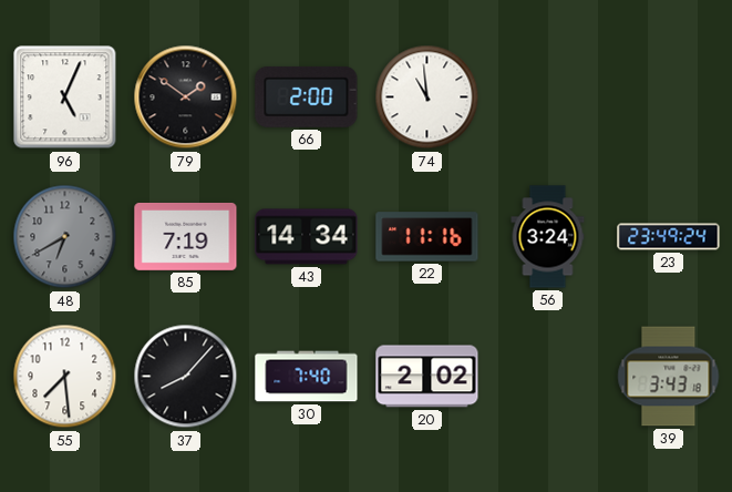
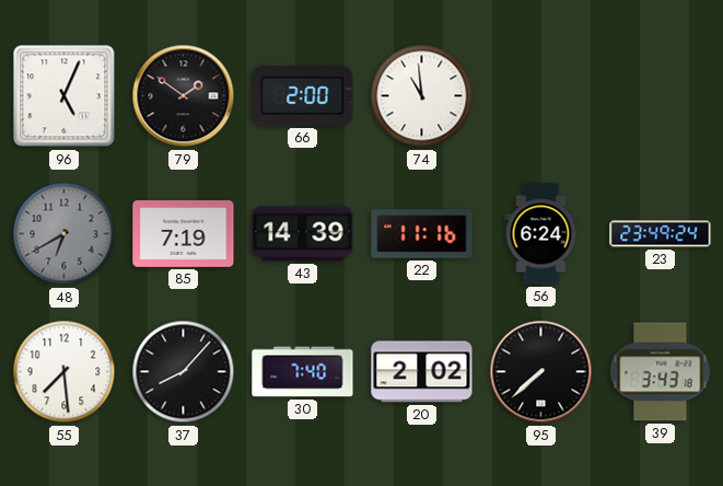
43: 14:34 -> 14:39
56: 3:24 -> 6:24
95: none -> 7:38
